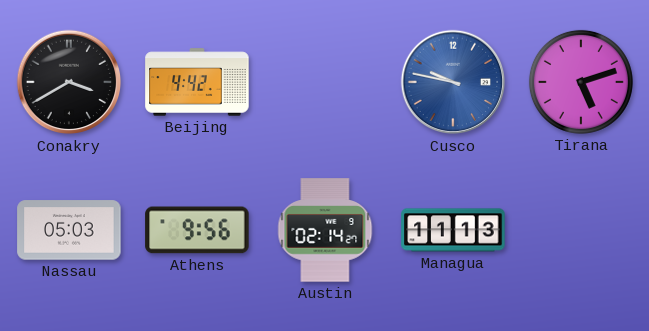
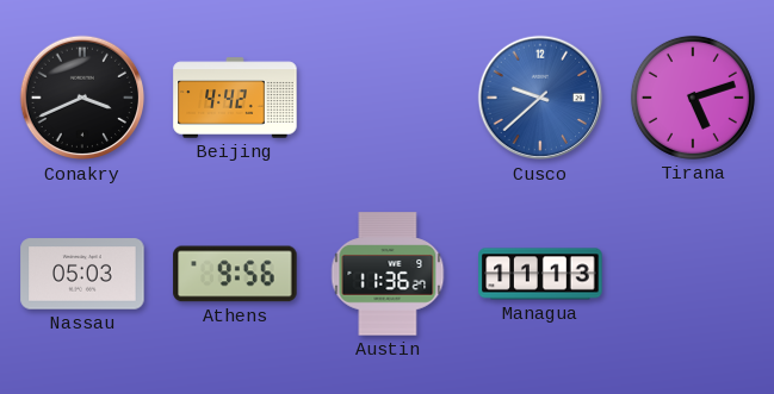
Conakry: 3:40 -> 3:41
Cusco: 9:47 -> 9:38
Austin: 02:14 -> 11:36
